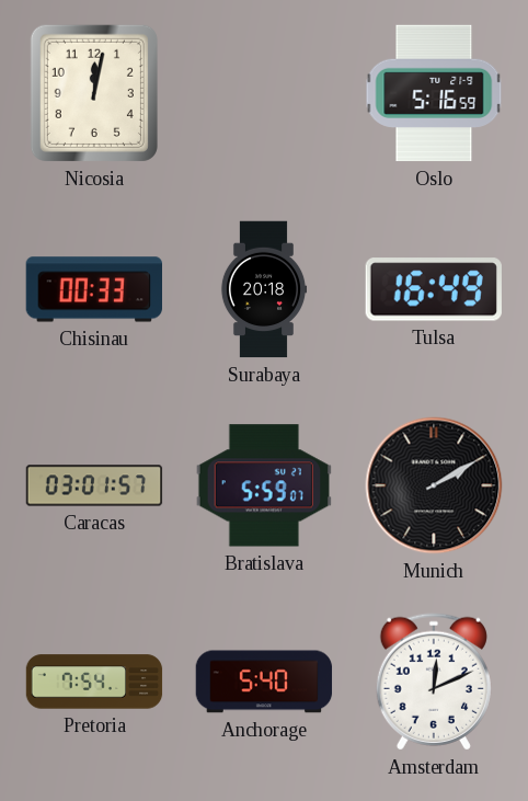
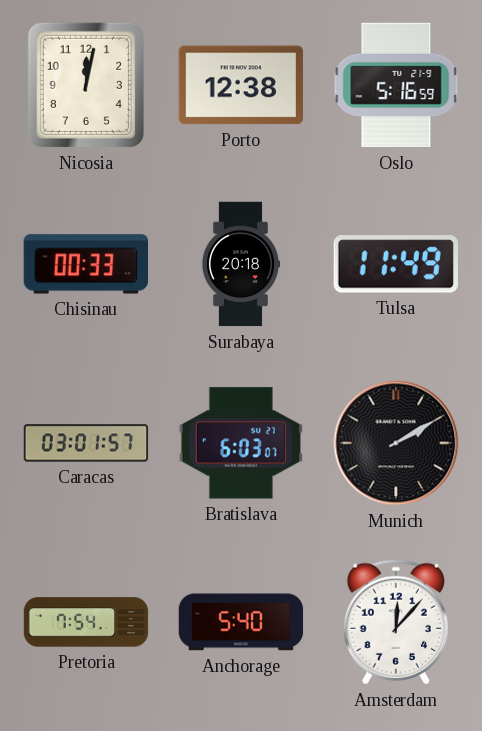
Porto: none -> 12:38
Tulsa: 16:49 -> 11:49
Bratislava: 5:59 -> 6:03
Amsterdam: 12:11 -> 12:07
